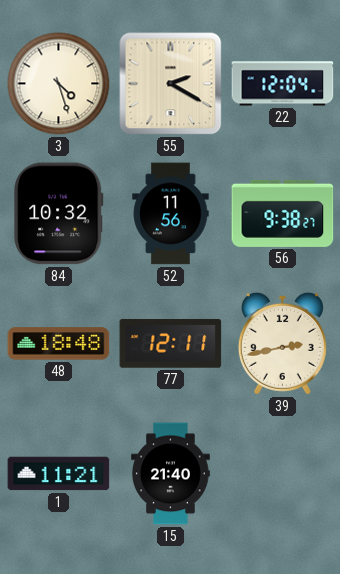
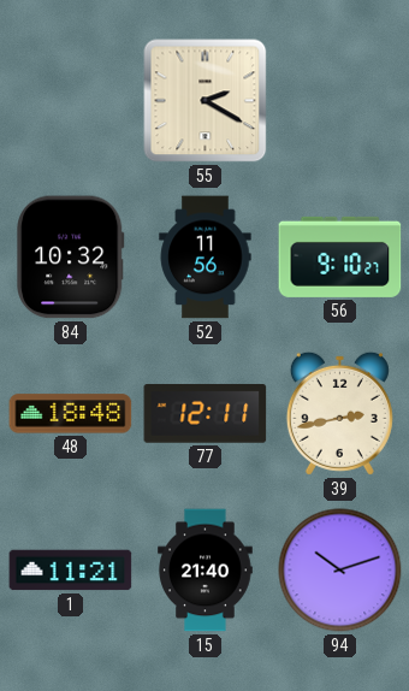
3: 4:27 -> none
22: 12:04 -> none
56: 9:38 -> 9:10
94: none -> 10:12
